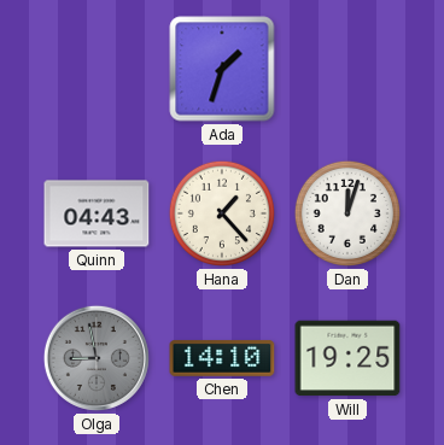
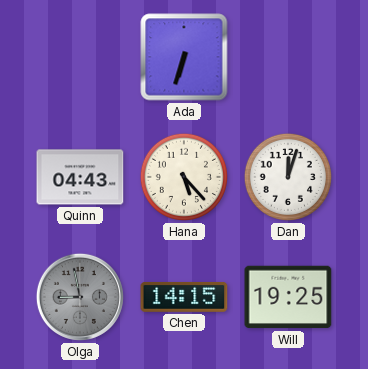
Ada: 1:33 -> 6:33
Hana: 1:23 -> 5:23
Chen: 14:10 -> 14:15
